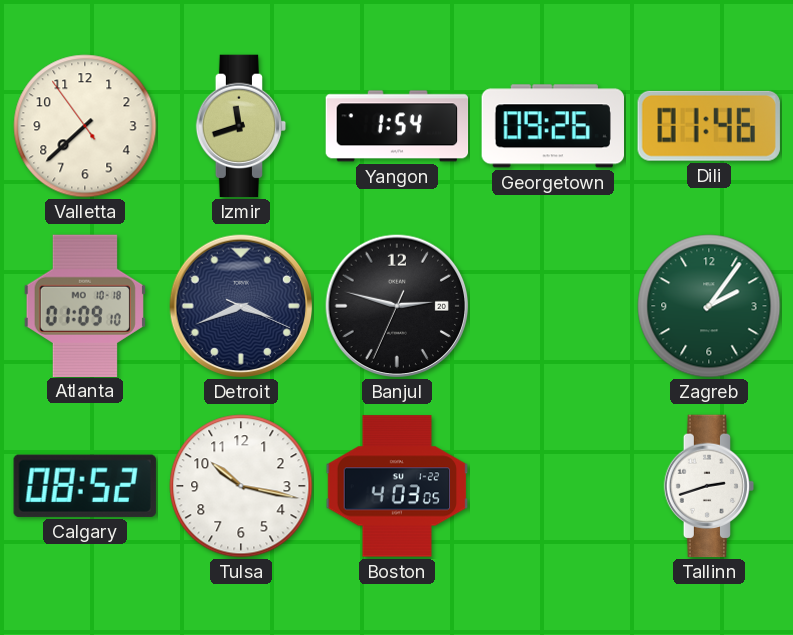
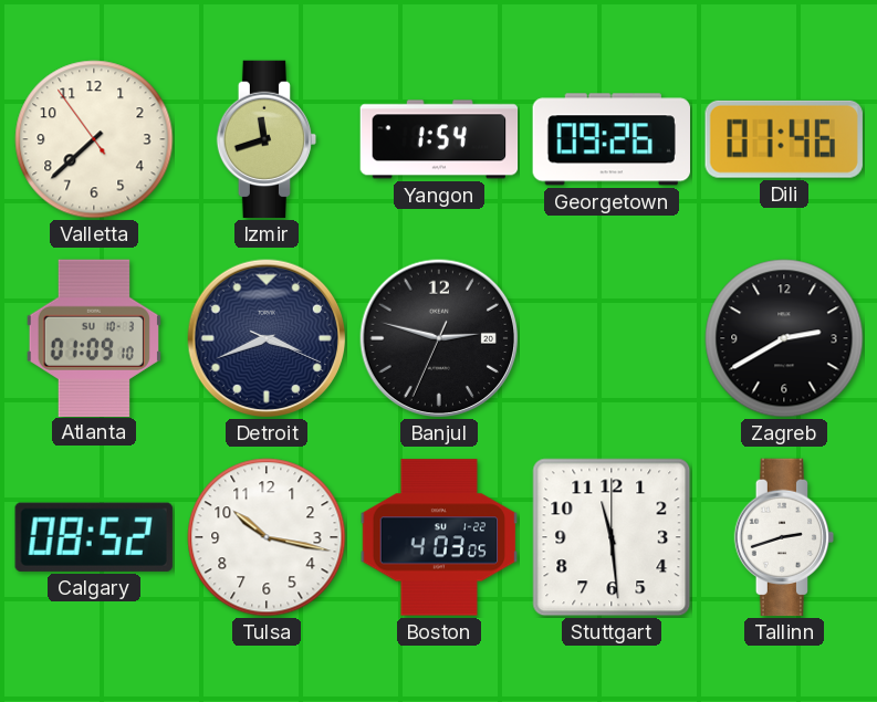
Atlanta date: MO 10-18 -> SU 10-3
Zagreb: 2:06 -> 2:40
Zagreb dial: green -> black
Stuttgart: none -> 11:29
